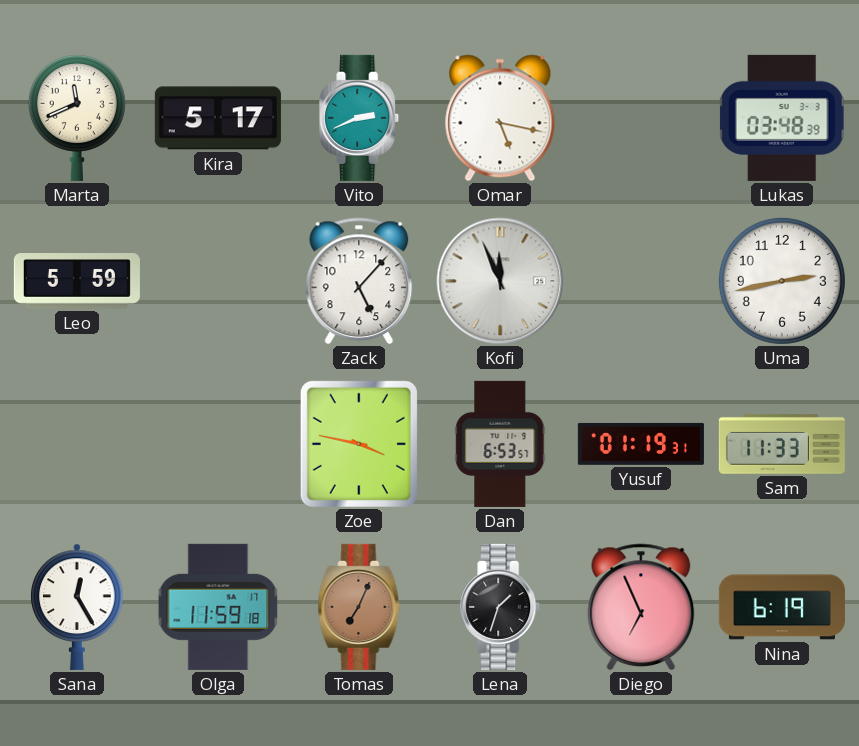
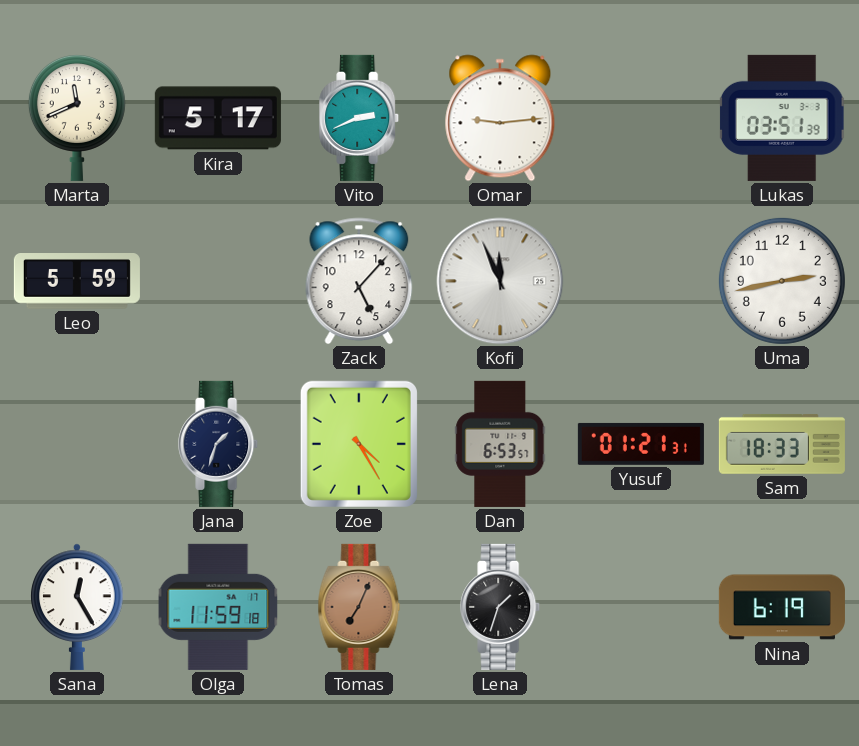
Omar: 5:17 -> 9:14
Lukas: 03:48 -> 03:51
Jana: none -> 1:33
Zoe: 3:47 -> 4:25
Yusuf: 01:19 -> 01:21
Sam: 11:33 -> 18:33
Diego: 6:56 -> none
